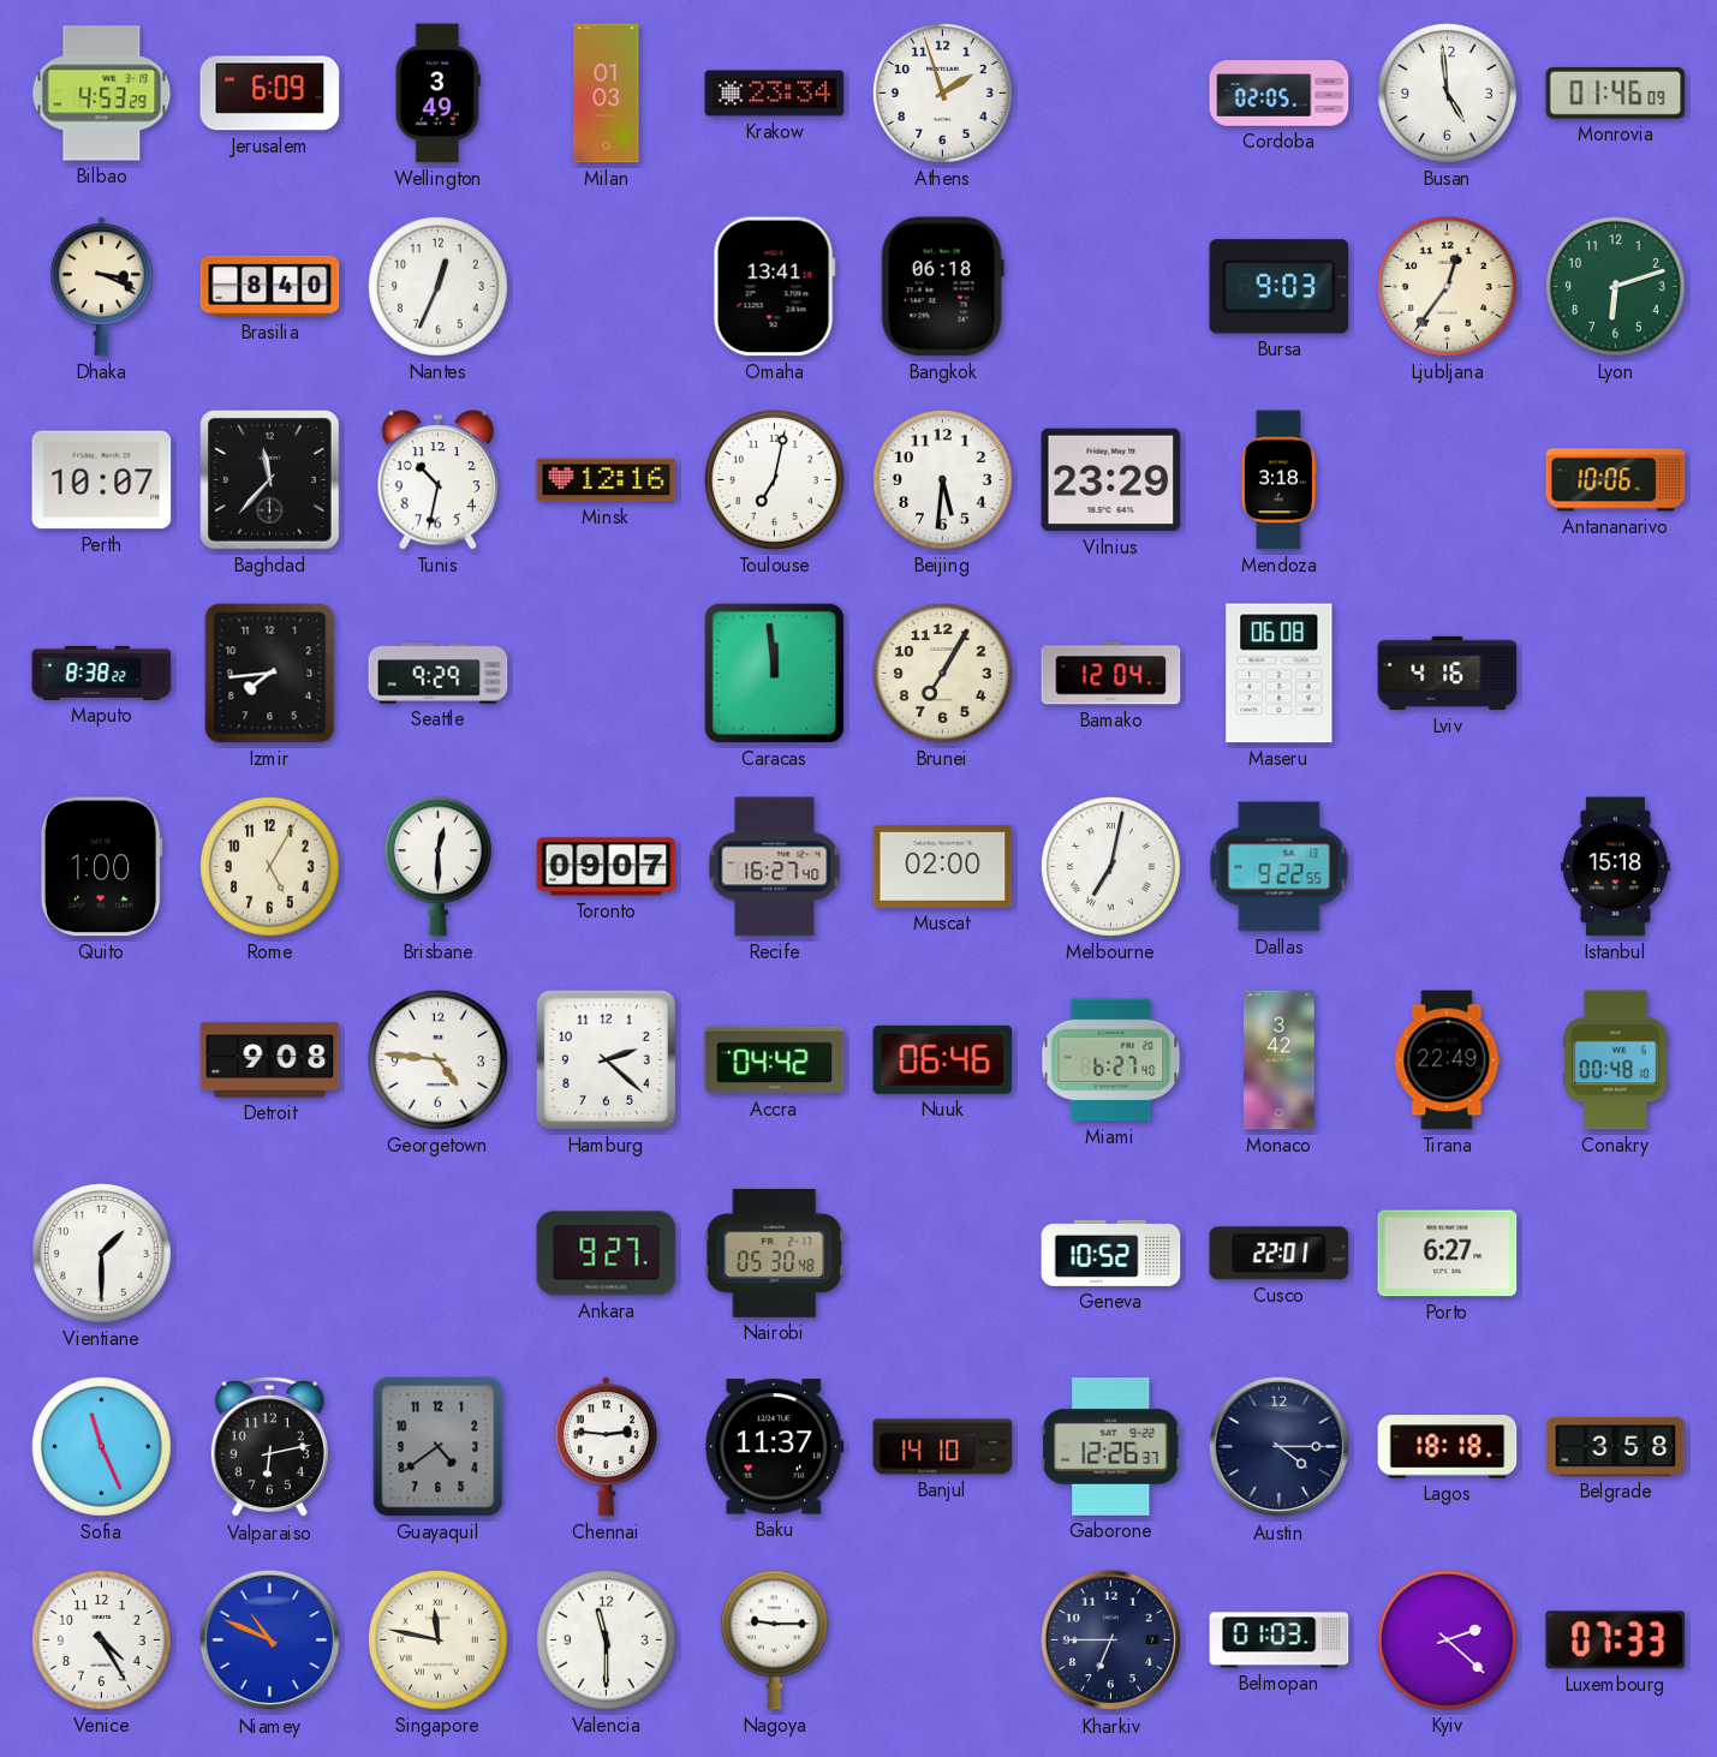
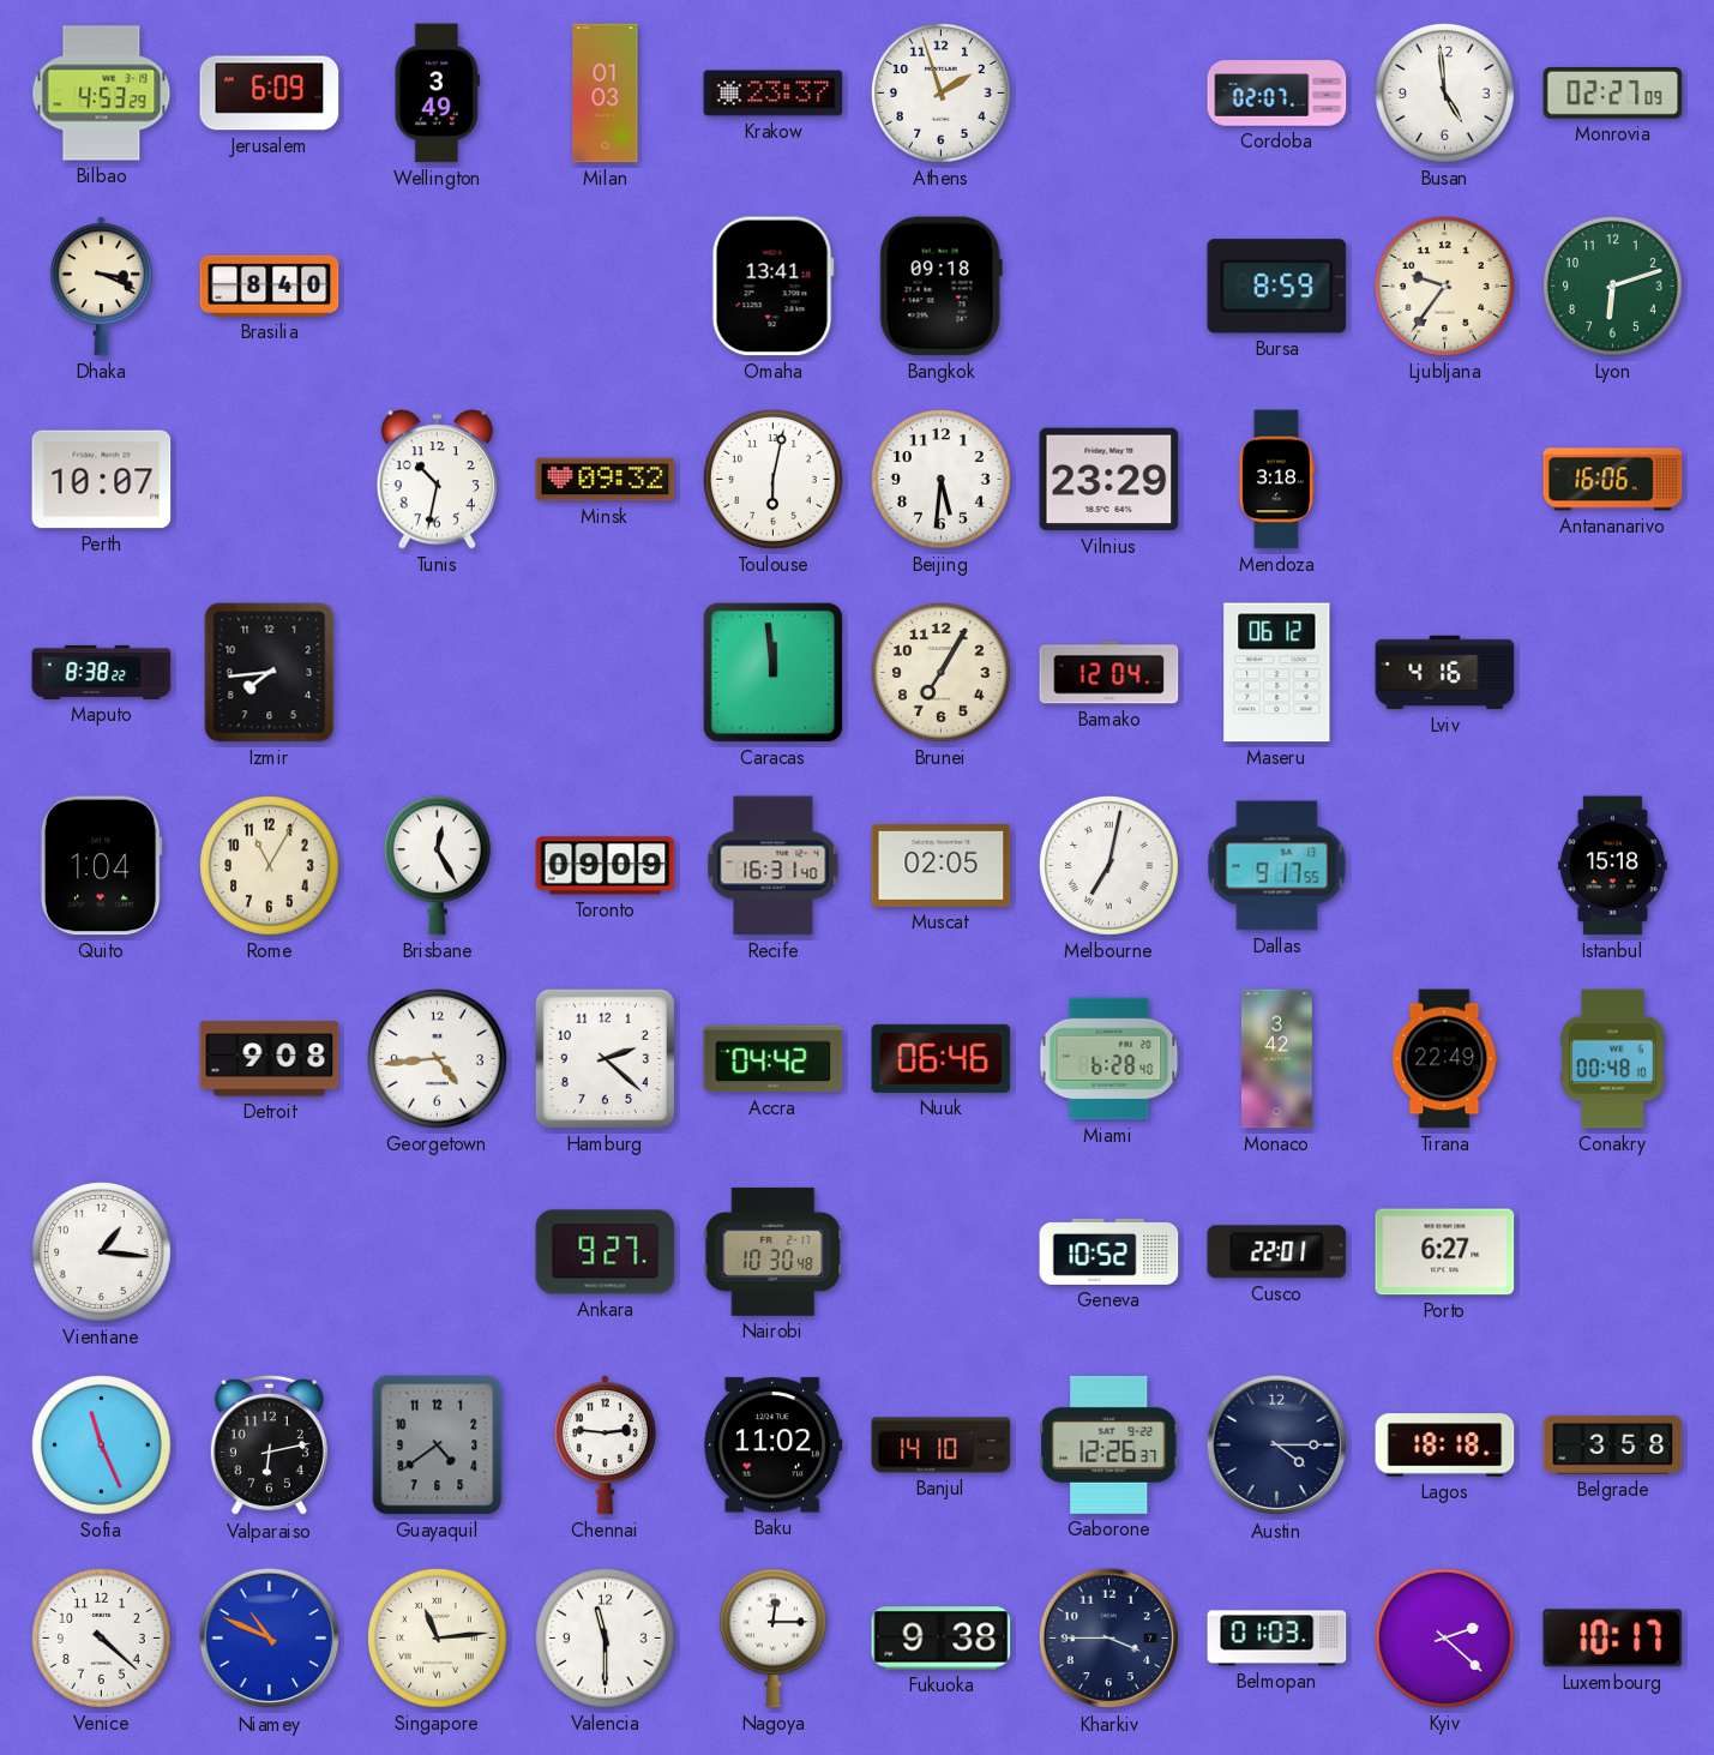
Krakow: 23:34 -> 23:37
Cordoba: 02:05 -> 02:07
Monrovia: 01:46 -> 02:27
Nantes: 12:34 -> none
Bangkok: 06:18 -> 09:18
Bursa: 9:03 -> 8:59
Ljubljana: 12:36 -> 9:36
Baghdad: 11:37 -> none
Minsk: 12:16 -> 09:32
Toulouse: 7:02 -> 6:02
Antananarivo: 10:06 -> 16:06
Seattle: 9:29 -> none
Maseru: 06:08 -> 06:12
Quito: 1:00 -> 1:04
Rome: 5:05 -> 11:05
Brisbane: 12:30 -> 12:25
Toronto: 09:07 -> 09:09
Recife: 16:27 -> 16:31
Muscat: 02:00 -> 02:05
Dallas: 9:22 -> 9:17
Georgetown: 4:46 -> 4:44
Miami: 6:27 -> 6:28
Vientiane: 1:30 -> 1:16
Nairobi: 05:30 -> 10:30
Baku: 11:37 -> 11:02
Venice: 4:25 -> 4:22
Singapore: 11:47 -> 11:14
Nagoya: 9:15 -> 12:15
Fukuoka: none -> 9:38
Kharkiv: 6:45 -> 3:45
Luxembourg: 07:33 -> 10:17
